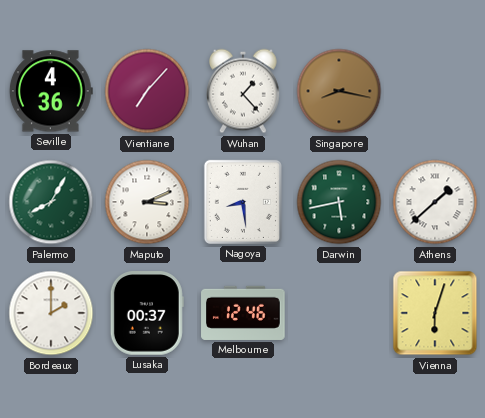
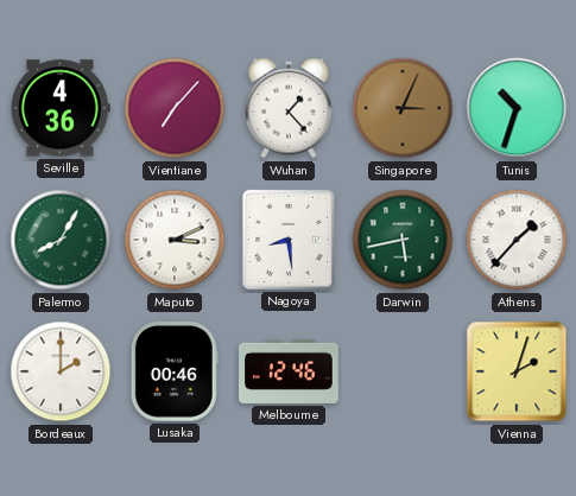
Singapore: 8:17 -> 3:04
Tunis: none -> 10:33
Athens: 1:38 -> 1:37
Lusaka: 00:37 -> 00:46
Vienna: 6:03 -> 2:03
